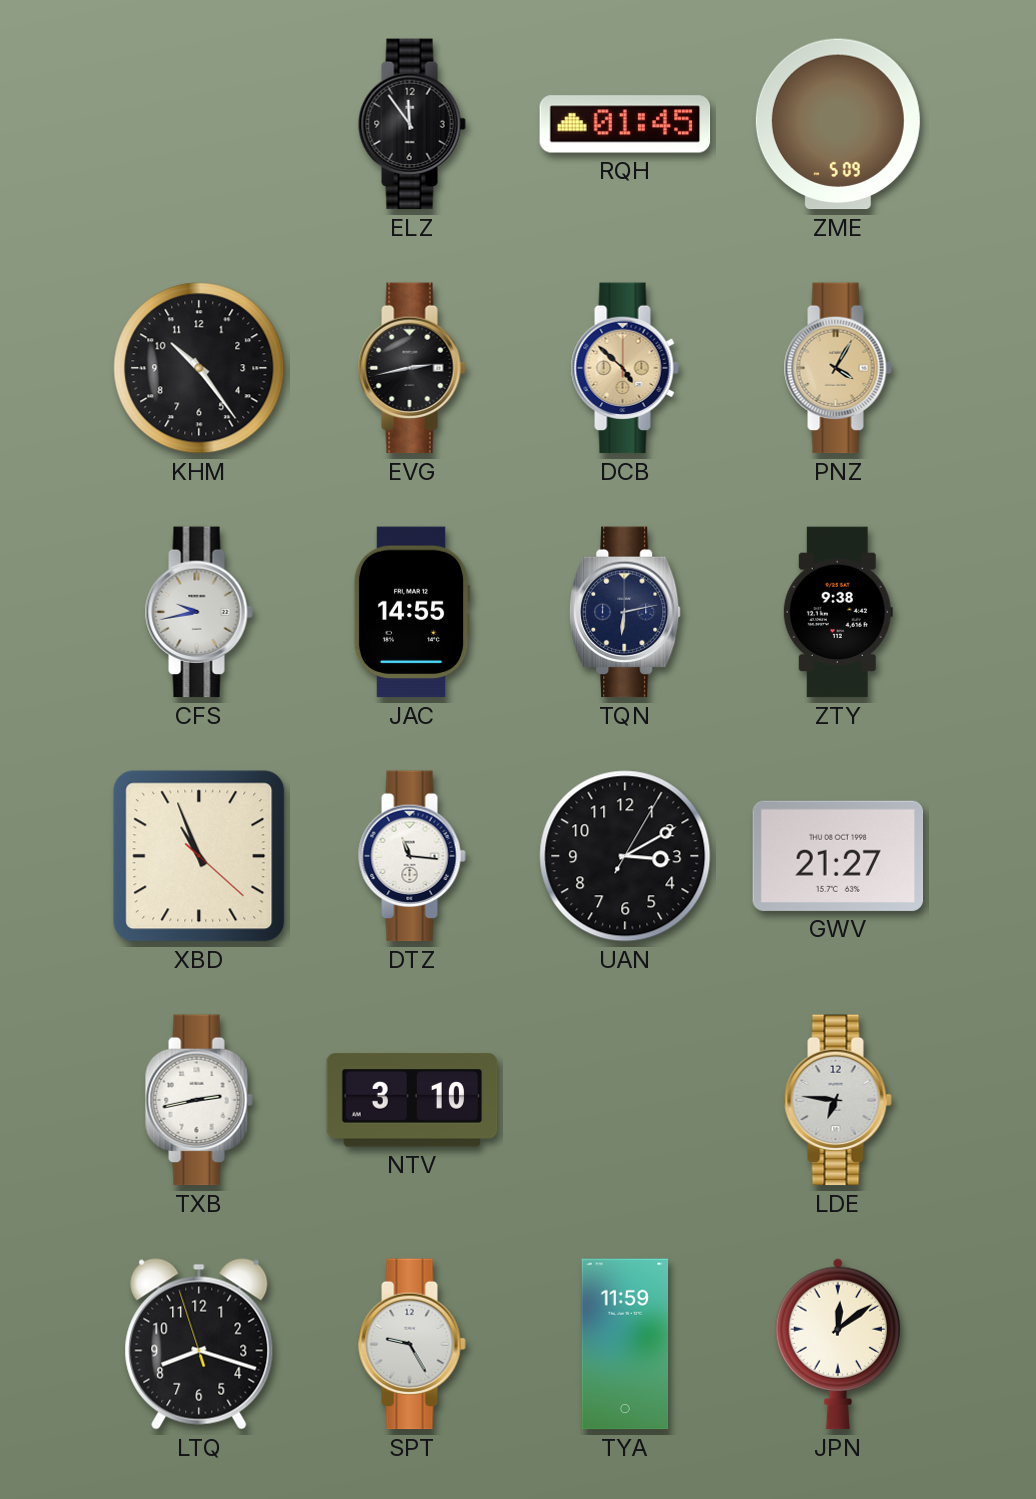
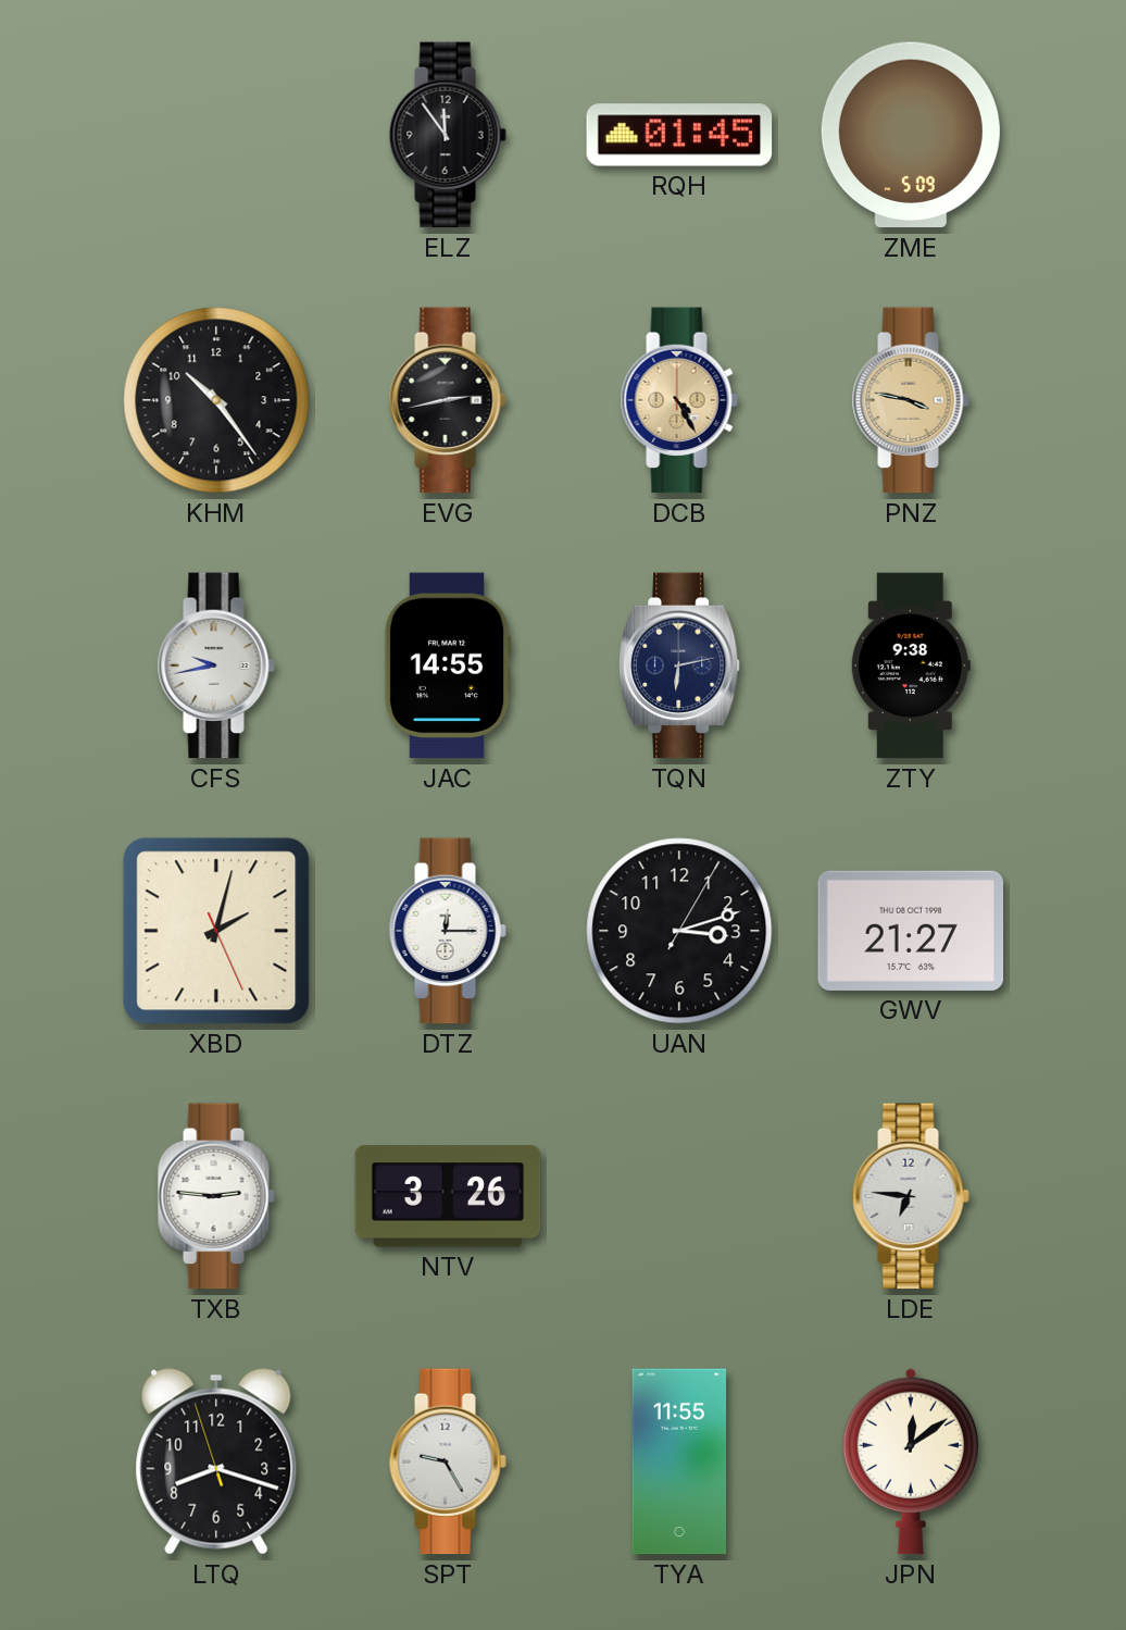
DCB: 4:52 -> 4:25
PNZ: 4:05 -> 3:47
XBD: 10:56 -> 2:02
DTZ: 11:16 -> 12:15
UAN: 3:10 -> 3:12
TXB: 2:43 -> 2:46
NTV: 3:10 -> 3:26
TYA: 11:59 -> 11:55
